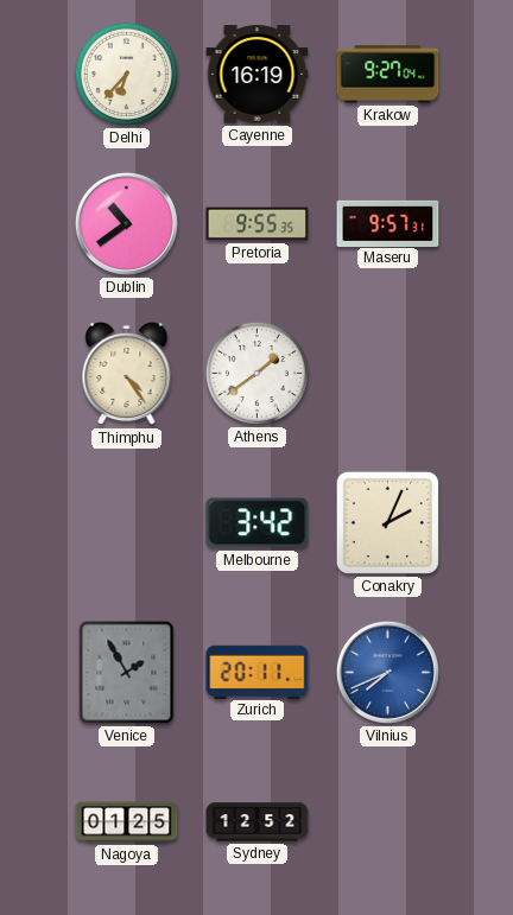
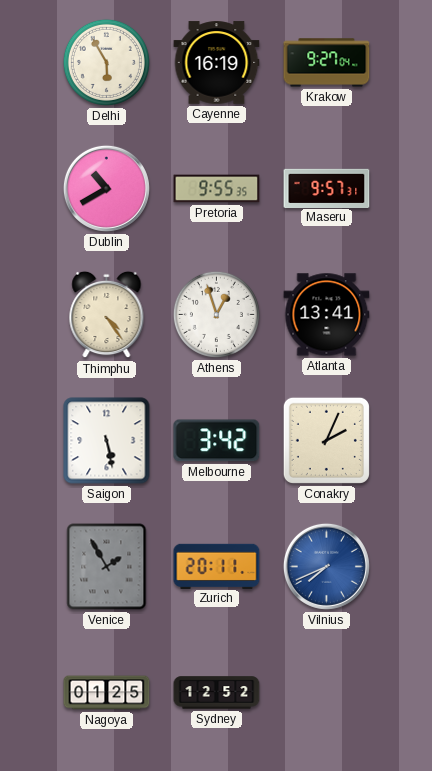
Delhi: 6:37 -> 5:55
Dublin: 10:39 -> 10:40
Athens: 1:39 -> 12:57
Atlanta: none -> 13:41
Saigon: none -> 5:28
